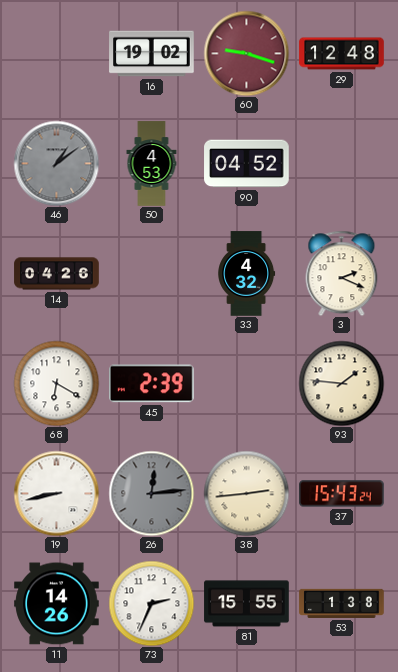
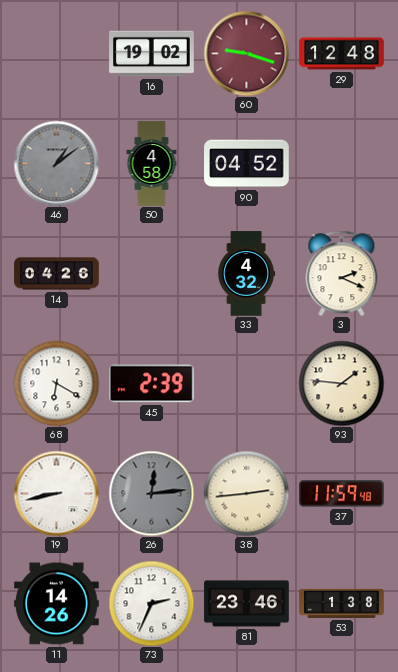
50: 4:53 -> 4:58
37: 15:43 -> 11:59
81: 15:55 -> 23:46
